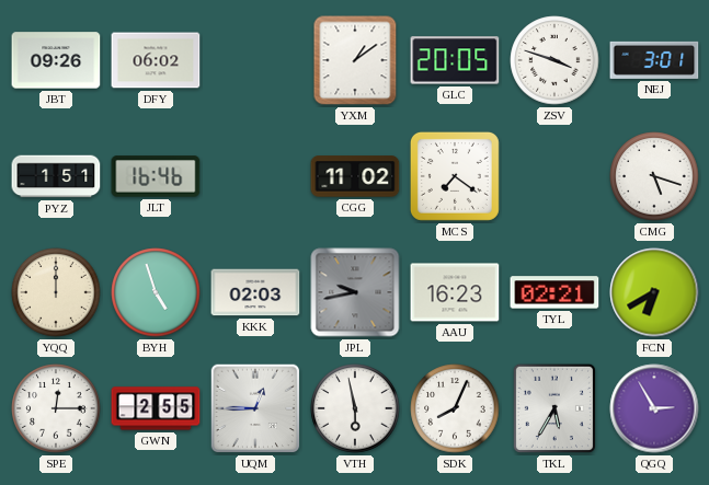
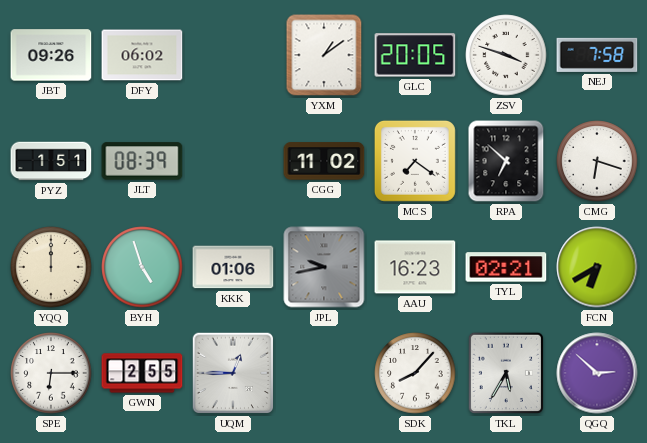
NEJ: 3:01 -> 7:58
JLT: 16:46 -> 08:39
RPA: none -> 6:52
CMG: 5:18 -> 6:18
KKK: 02:03 -> 01:06
SPE: 12:15 -> 6:15
VTH: 5:58 -> none
SDK: 8:04 -> 8:07
QGQ: 2:55 -> 2:52
